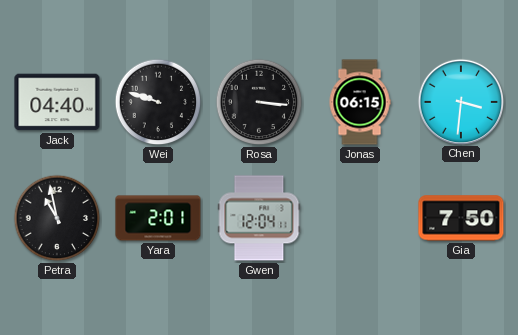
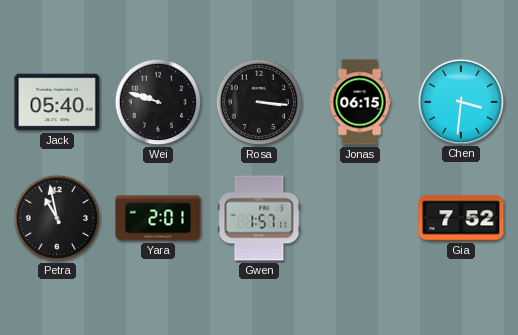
Jack: 04:40 -> 05:40
Gwen: 12:04 -> 1:57
Gia: 7:50 -> 7:52
